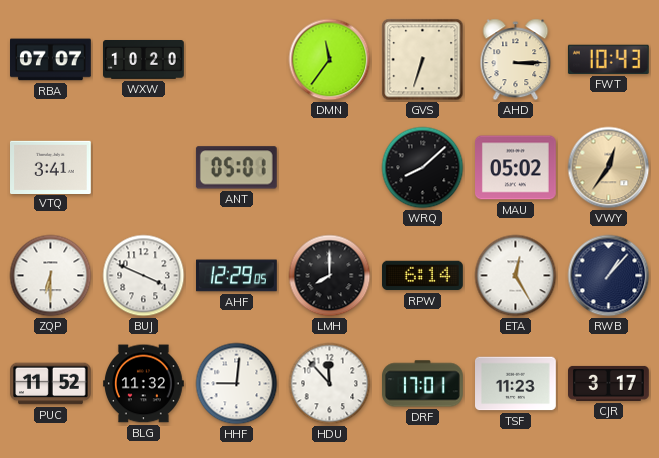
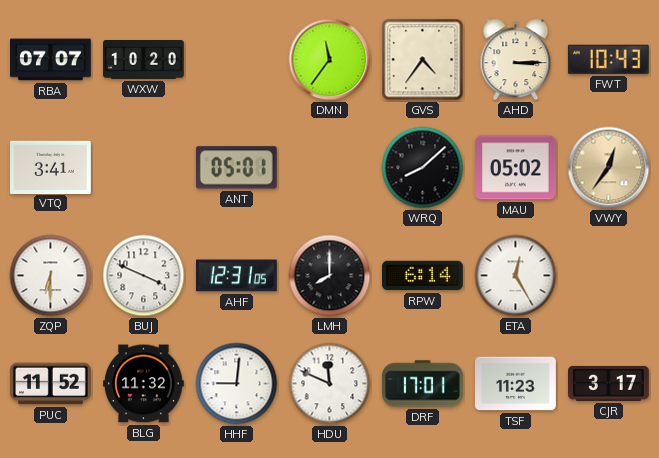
GVS: 6:33 -> 4:36
AHF: 12:29 -> 12:31
RWB: 1:07 -> none
HDU: 11:53 -> 11:49
